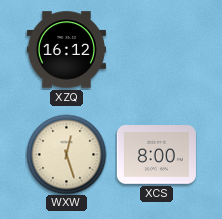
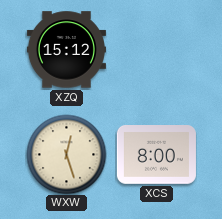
XZQ: 16:12 -> 15:12
